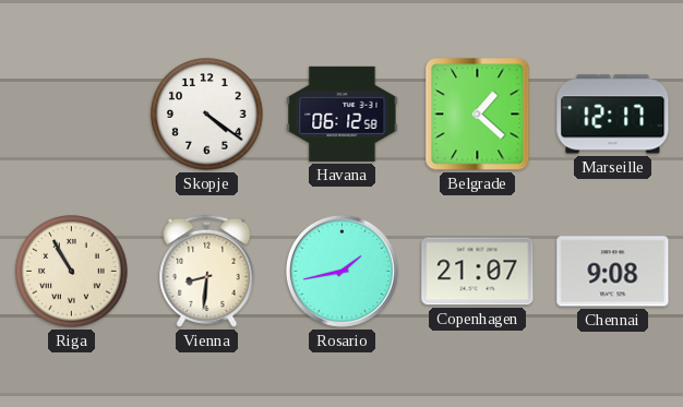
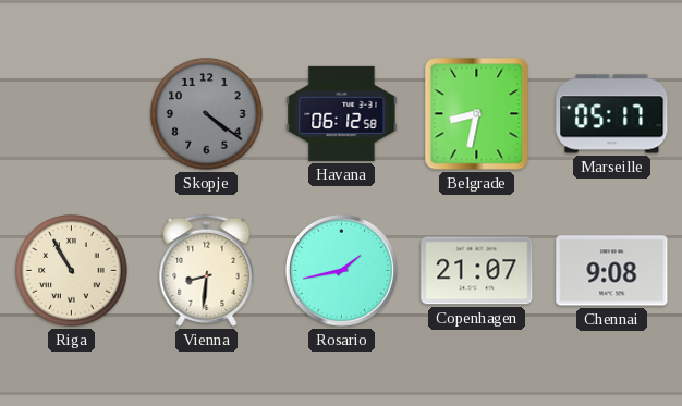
Skopje dial: white -> grey
Belgrade: 1:22 -> 8:32
Marseille: 12:17 -> 05:17
